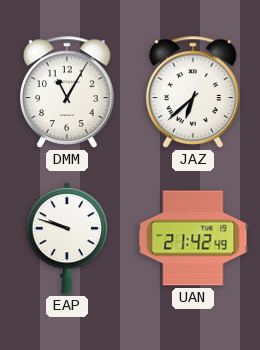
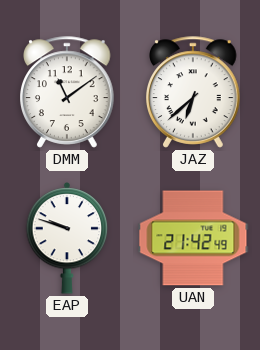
DMM: 11:05 -> 11:09
